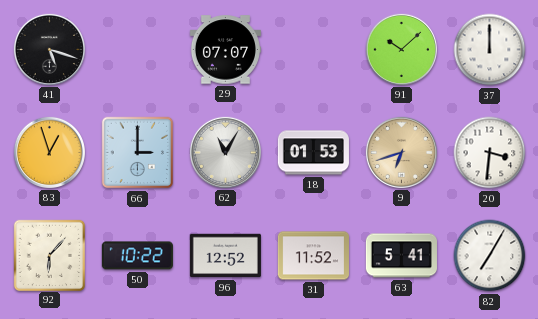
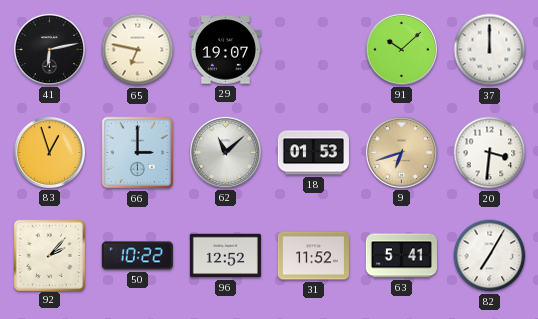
41: 5:18 -> 6:13
65: none -> 6:47
29: 07:07 -> 19:07
62: 11:05 -> 11:08
92: 6:07 -> 2:07
